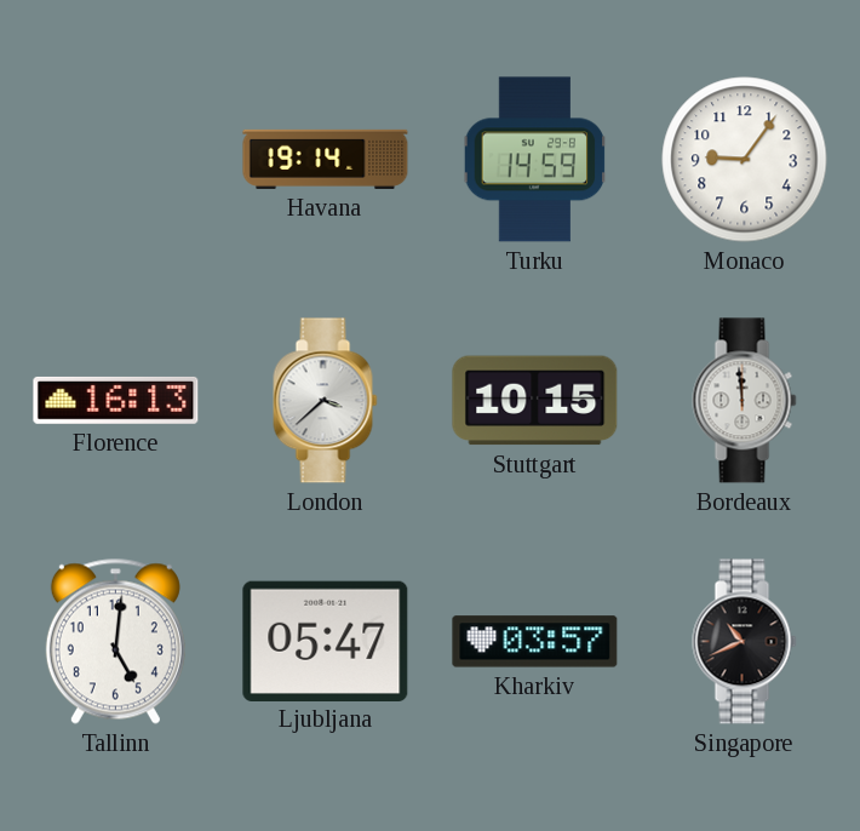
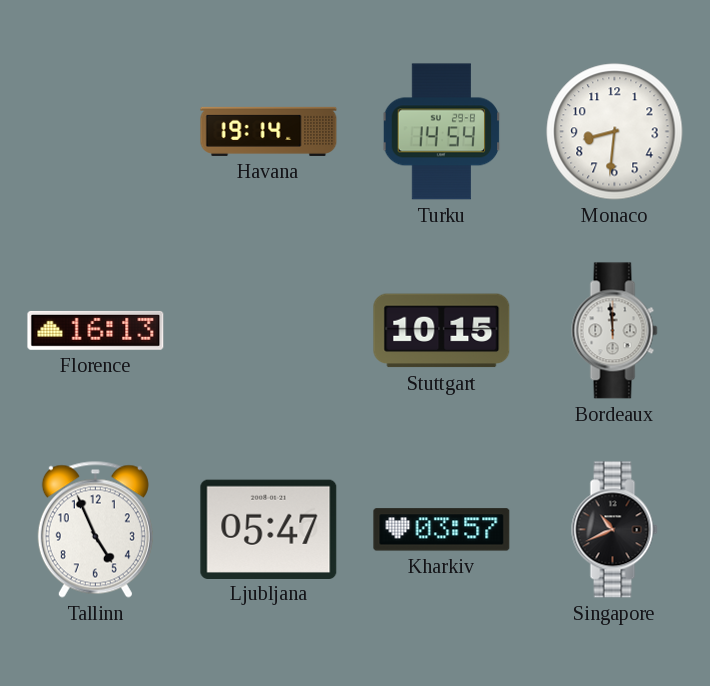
Turku: 14:59 -> 14:54
Monaco: 9:06 -> 8:31
London: 3:38 -> none
Tallinn: 5:01 -> 4:56
